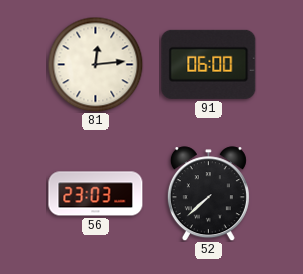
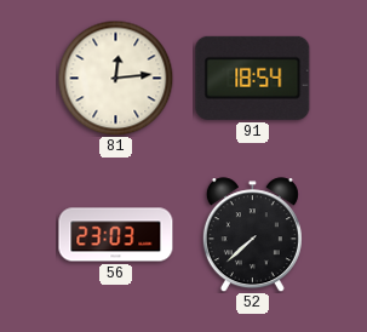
91: 06:00 -> 18:54
